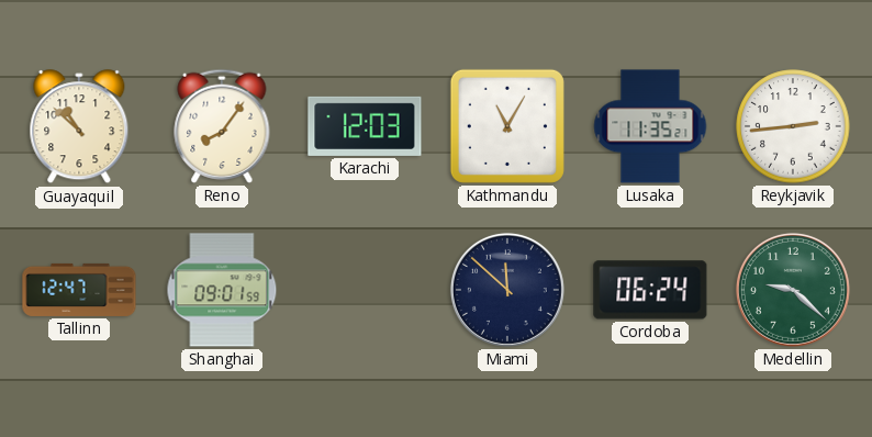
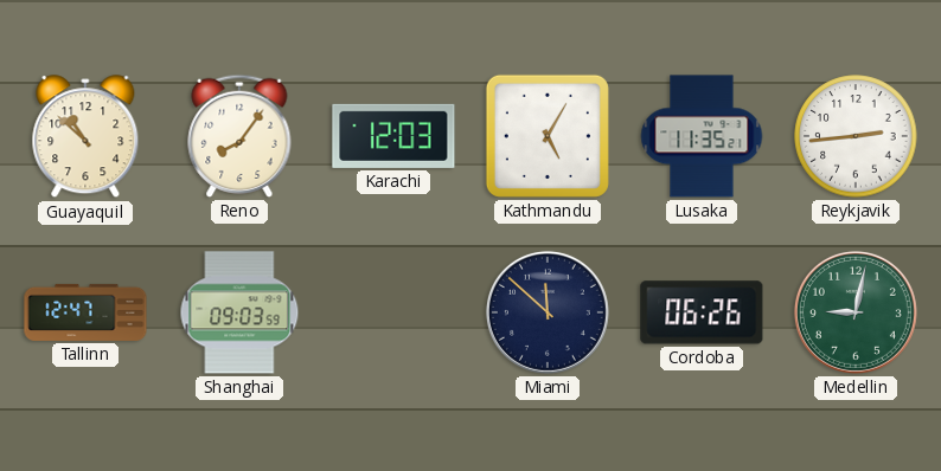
Kathmandu: 11:05 -> 5:05
Shanghai: 09:01 -> 09:03
Cordoba: 06:24 -> 06:26
Medellin: 9:22 -> 9:02
